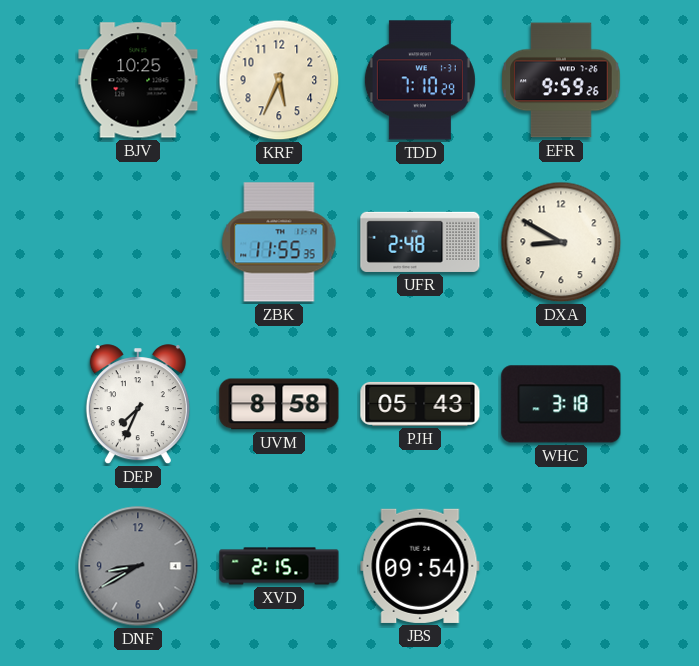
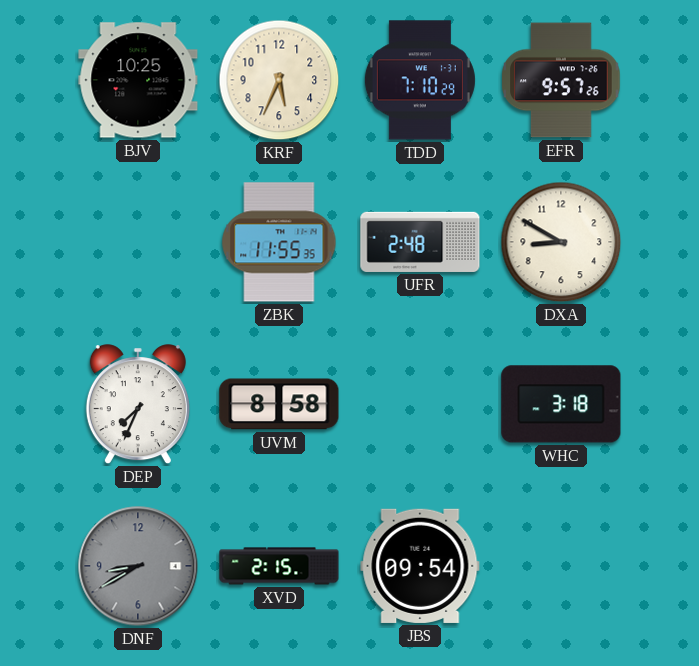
EFR: 9:59 -> 9:57
PJH: 05:43 -> none
